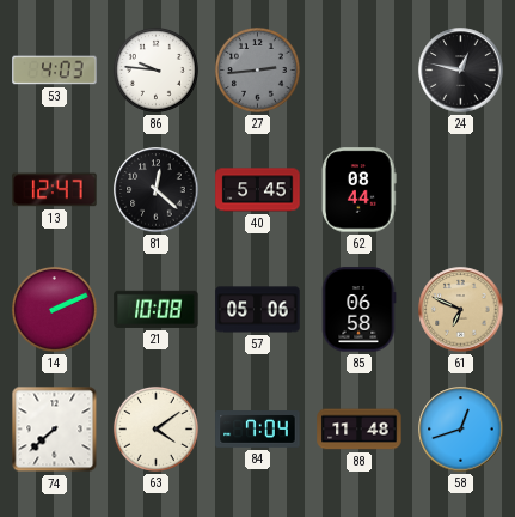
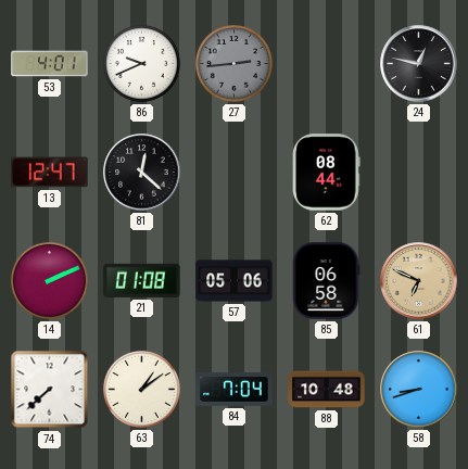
53: 4:03 -> 4:01
86: 9:46 -> 9:41
40: 5:45 -> none
21: 10:08 -> 01:08
63: 4:09 -> 1:09
88: 11:48 -> 10:48
58: 12:42 -> 8:42
